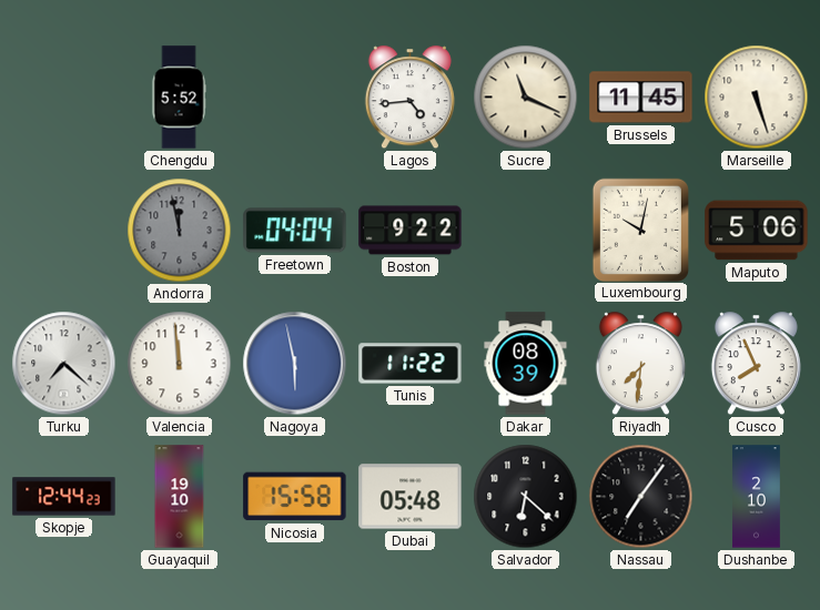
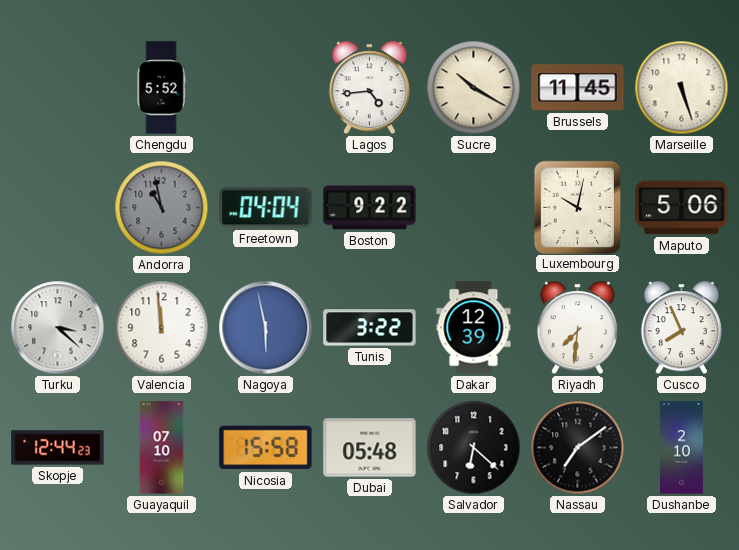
Sucre: 11:19 -> 10:20
Andorra: 11:58 -> 10:58
Turku: 7:22 -> 3:22
Tunis: 11:22 -> 3:22
Dakar: 08:39 -> 12:39
Guayaquil: 19:10 -> 07:10
Nassau: 7:06 -> 7:09
